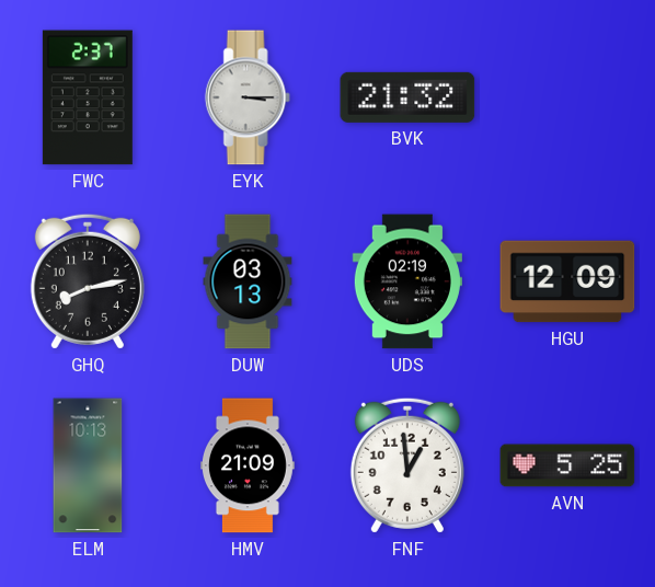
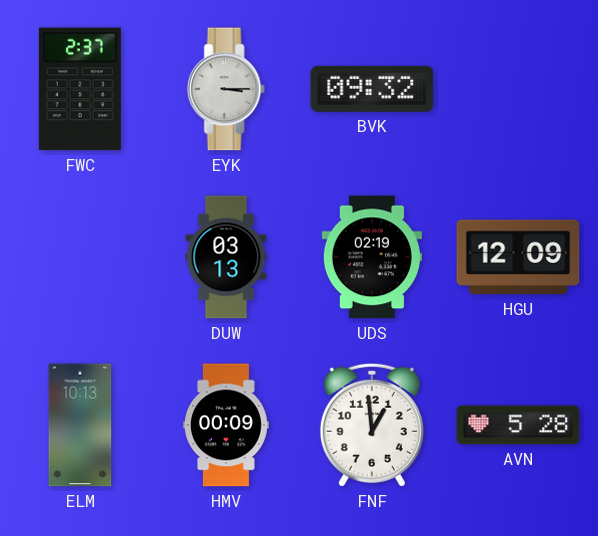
BVK: 21:32 -> 09:32
GHQ: 8:13 -> none
HMV: 21:09 -> 00:09
AVN: 5:25 -> 5:28
